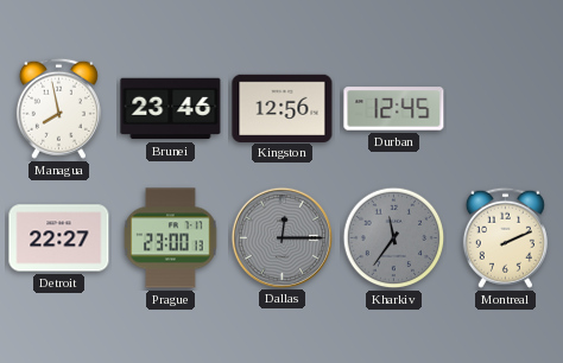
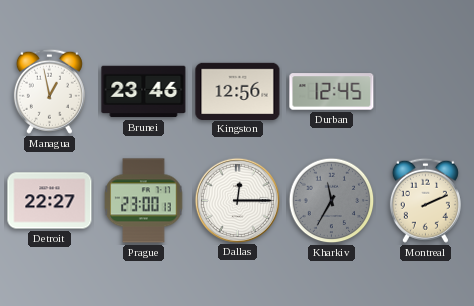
Managua: 7:58 -> 12:58
Dallas dial: grey -> white
Kharkiv: 11:36 -> 11:35
